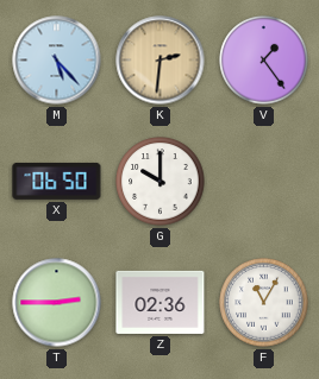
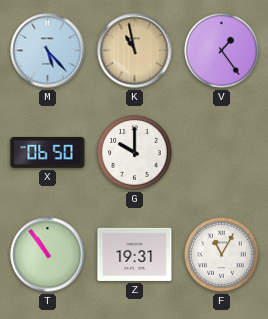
K: 2:31 -> 10:58
T: 2:45 -> 10:54
Z: 02:36 -> 19:31
